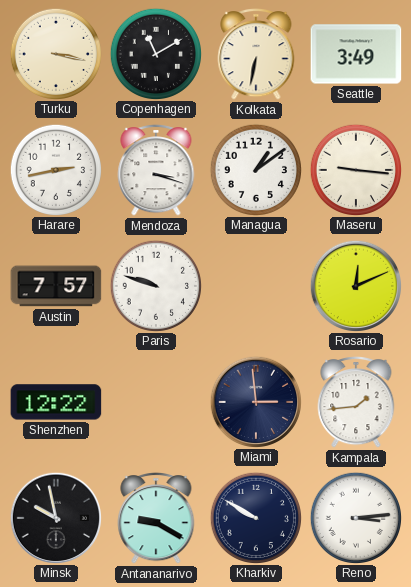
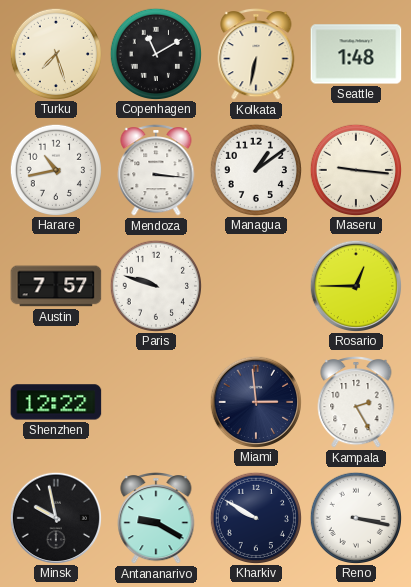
Turku: 3:17 -> 7:27
Seattle: 3:49 -> 1:48
Harare: 2:43 -> 10:43
Mendoza: 3:18 -> 3:16
Rosario: 12:11 -> 12:45
Kampala: 1:44 -> 2:25
Reno: 3:14 -> 3:17
